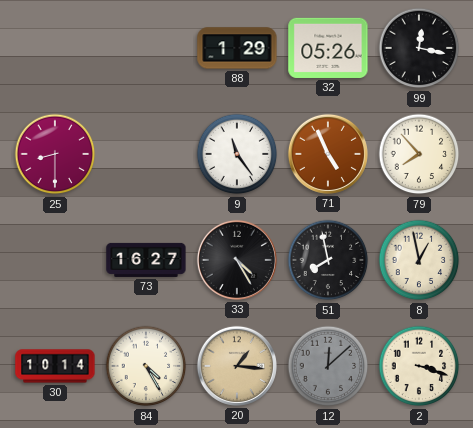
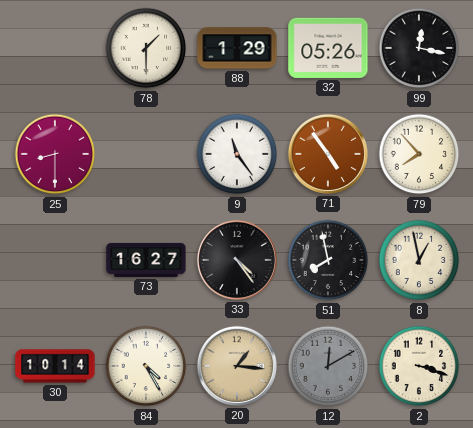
78: none -> 1:30
71: 4:56 -> 4:54
33: 4:25 -> 4:24
12: 12:08 -> 12:10
